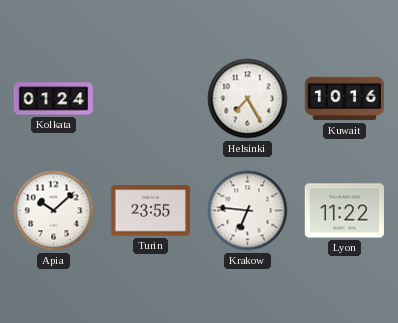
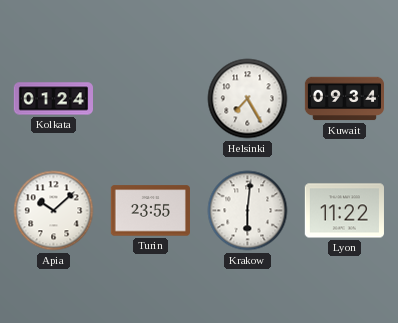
Kuwait: 10:16 -> 09:34
Krakow: 6:46 -> 6:01
